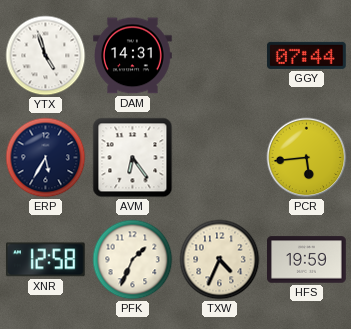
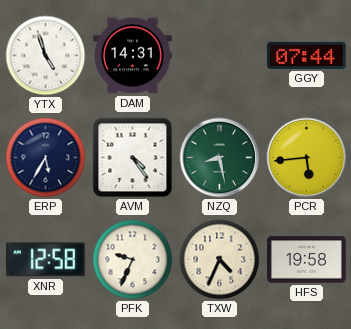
AVM: 6:24 -> 4:24
NZQ: none -> 8:28
PFK: 1:34 -> 9:34
HFS: 19:59 -> 19:58
